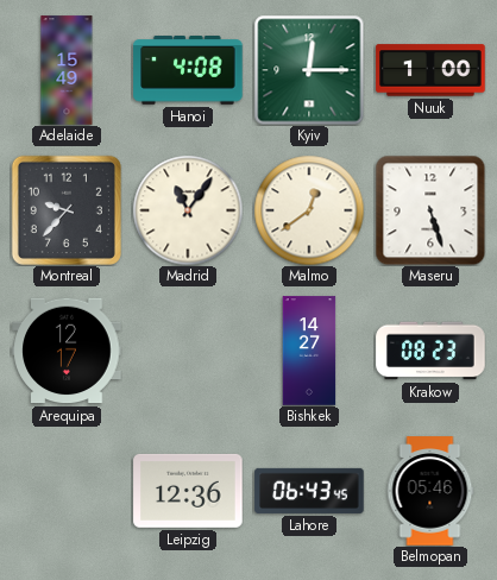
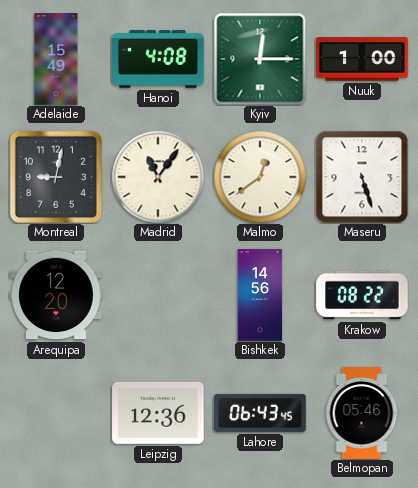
Montreal: 9:37 -> 9:02
Arequipa: 12:17 -> 12:20
Bishkek: 14:27 -> 14:56
Krakow: 08:23 -> 08:22
